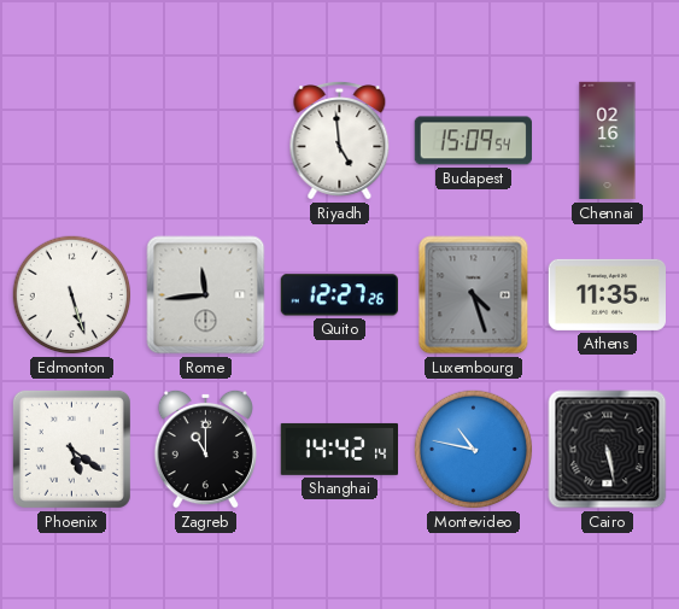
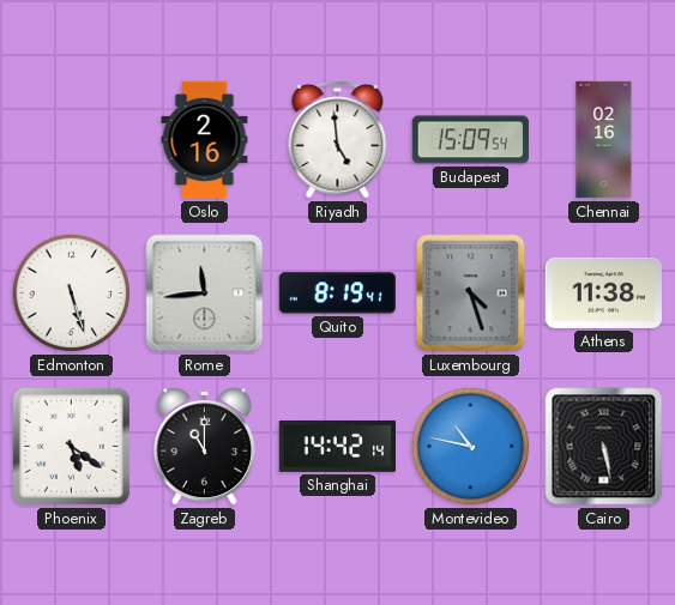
Oslo: none -> 2:16
Quito: 12:27 -> 8:19
Athens: 11:35 -> 11:38
